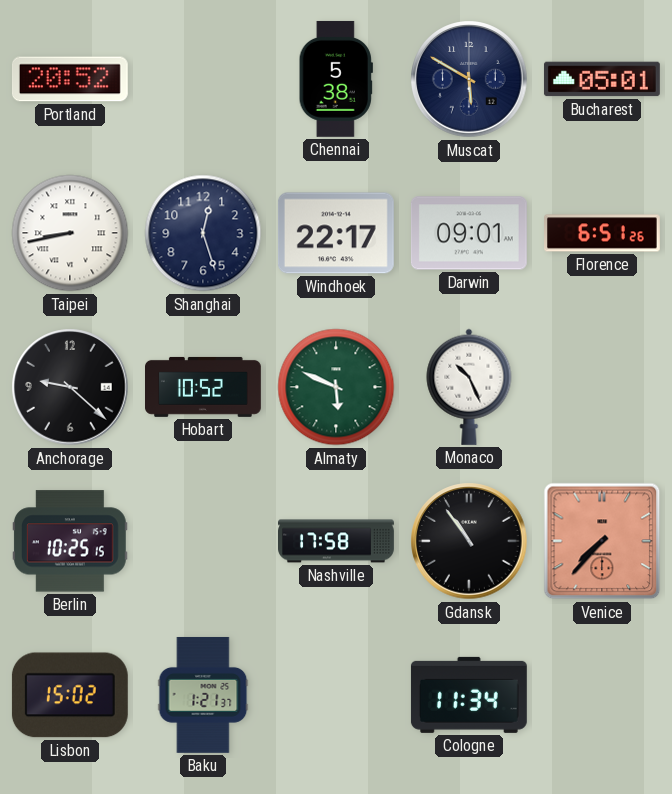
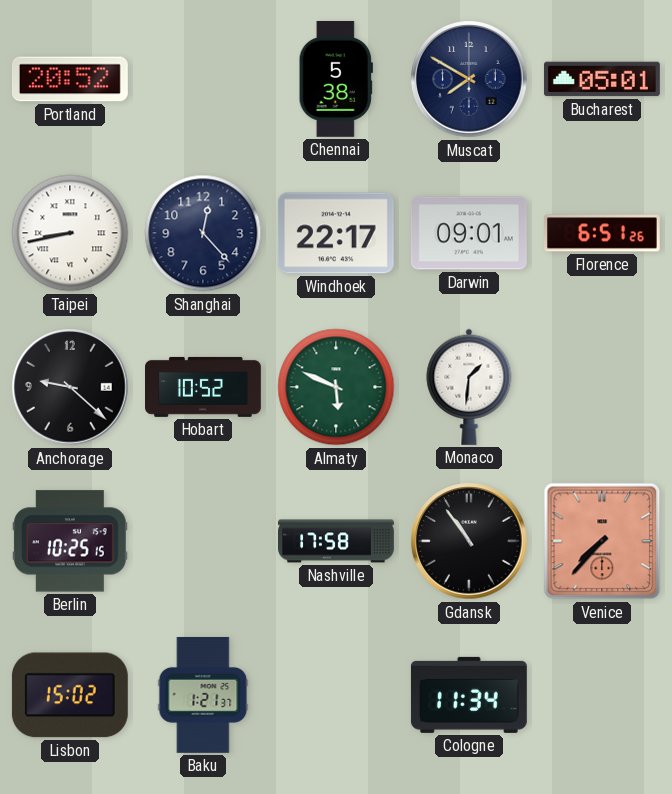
Muscat: 5:50 -> 7:50
Shanghai: 12:27 -> 12:23
Monaco: 10:26 -> 1:31
